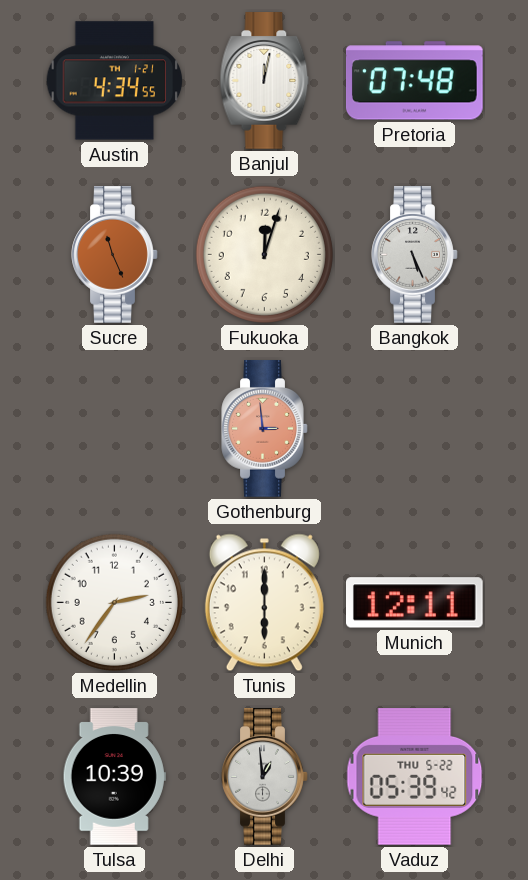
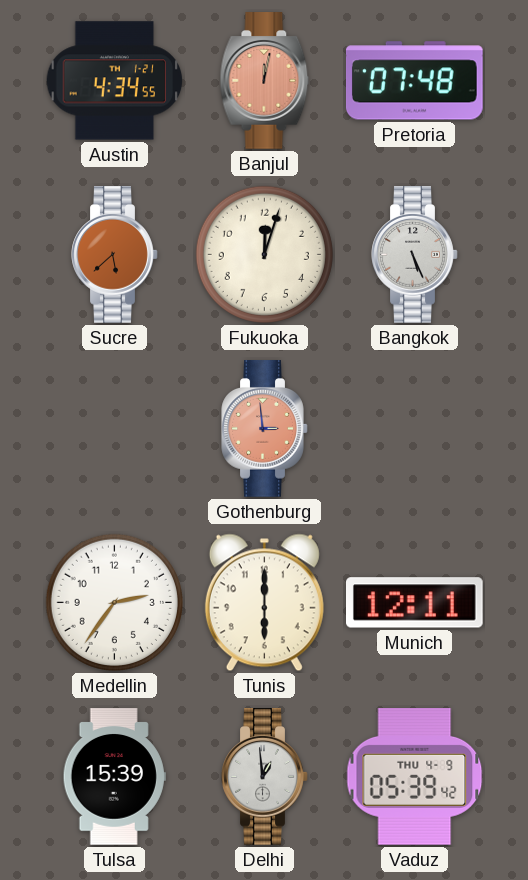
Banjul dial: white -> salmon
Sucre: 11:26 -> 5:38
Tulsa: 10:39 -> 15:39
Vaduz date: THU 5-22 -> THU 4-9
